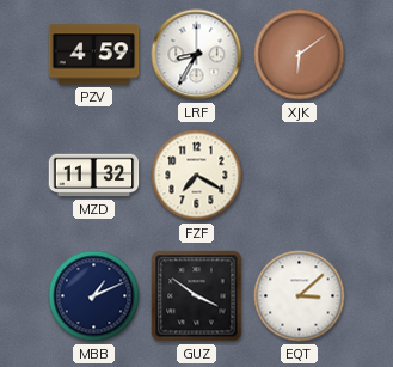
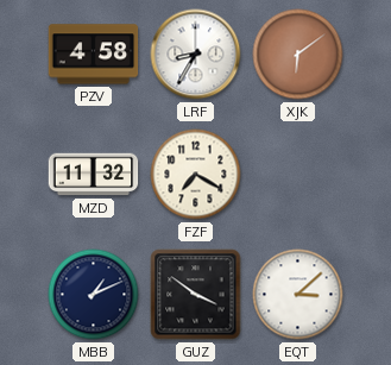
PZV: 4:59 -> 4:58
